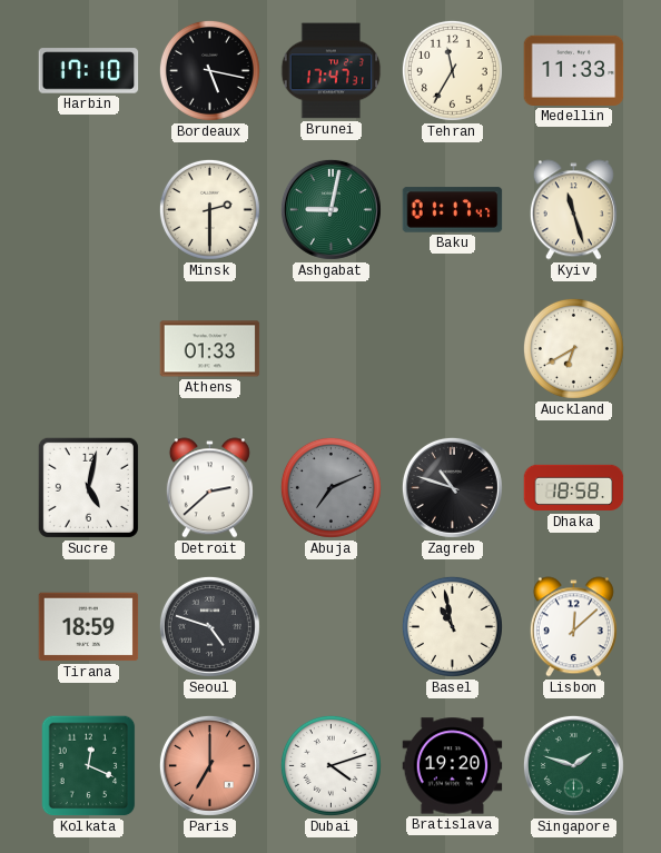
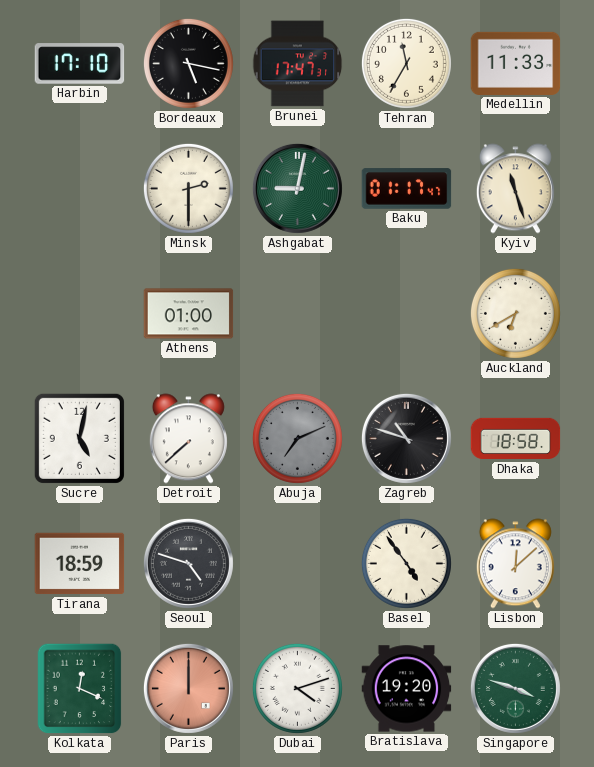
Athens: 01:33 -> 01:00
Detroit: 2:38 -> 7:38
Basel: 10:58 -> 4:54
Paris: 7:00 -> 12:00
Singapore: 1:48 -> 3:48
